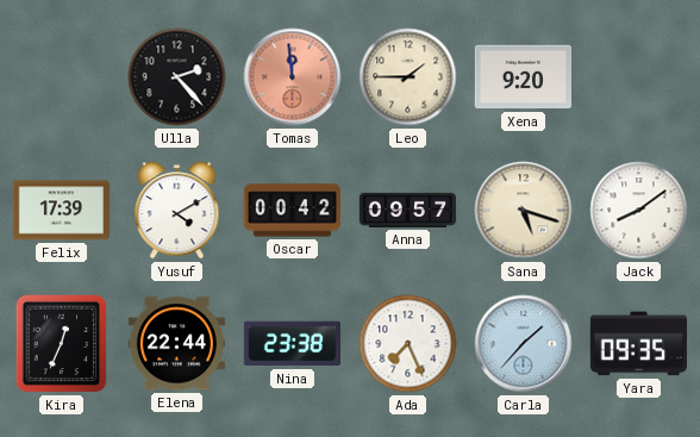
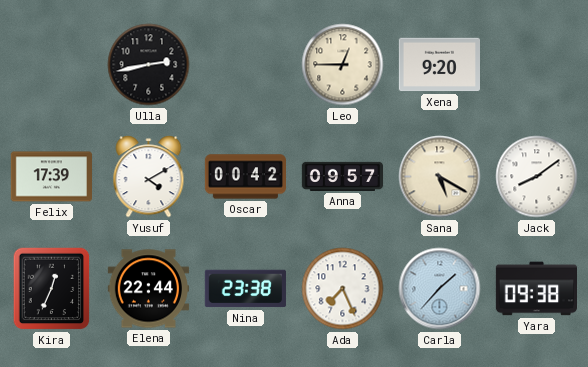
Ulla: 2:23 -> 2:43
Tomas: 11:59 -> none
Leo: 1:45 -> 12:45
Sana: 5:18 -> 5:20
Yara: 09:35 -> 09:38
